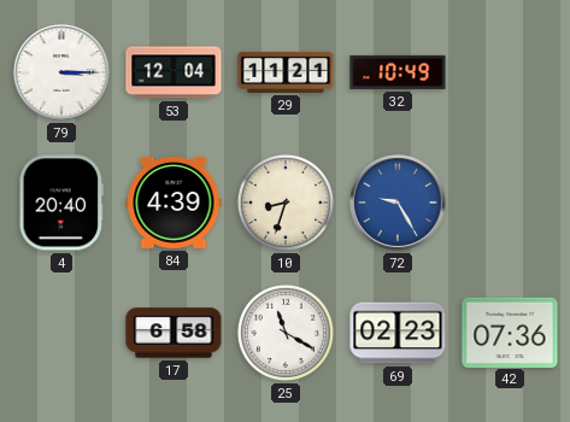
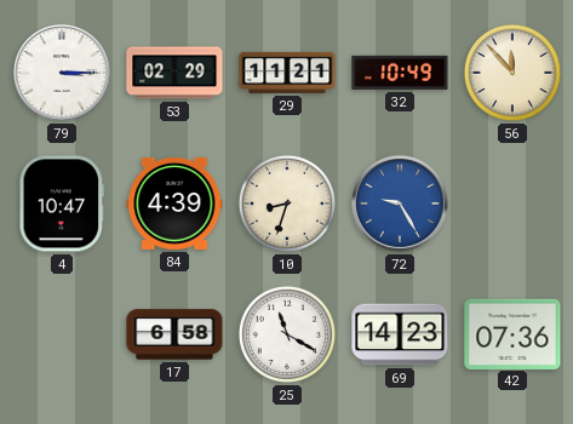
53: 12:04 -> 02:29
56: none -> 11:53
4: 20:40 -> 10:47
69: 02:23 -> 14:23
